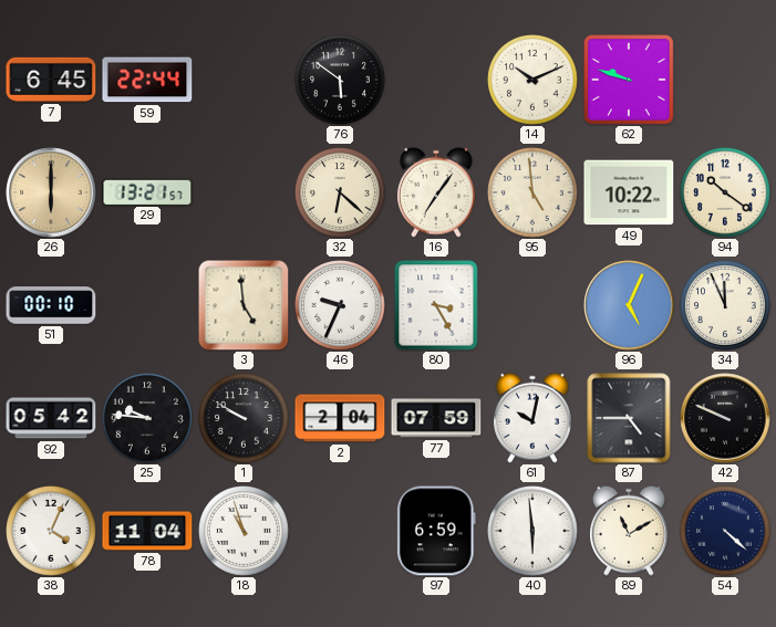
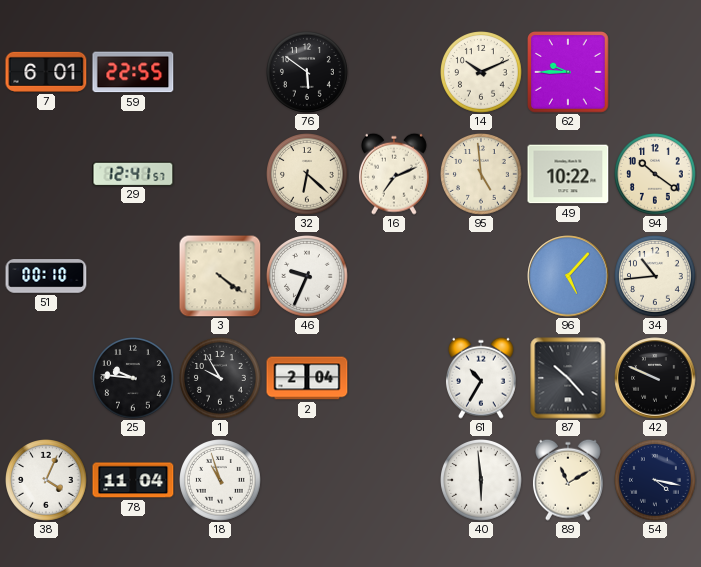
7: 6:45 -> 6:01
59: 22:44 -> 22:55
62: 9:48 -> 9:45
26: 6:00 -> none
29: 13:21 -> 12:41
16: 7:06 -> 7:11
3: 4:59 -> 4:21
80: 3:25 -> none
96: 5:04 -> 5:07
34: 11:56 -> 10:44
92: 05:42 -> none
1: 9:50 -> 9:55
77: 07:59 -> none
61: 10:02 -> 10:35
87: 4:45 -> 10:23
97: 6:59 -> none
54: 4:22 -> 4:17
